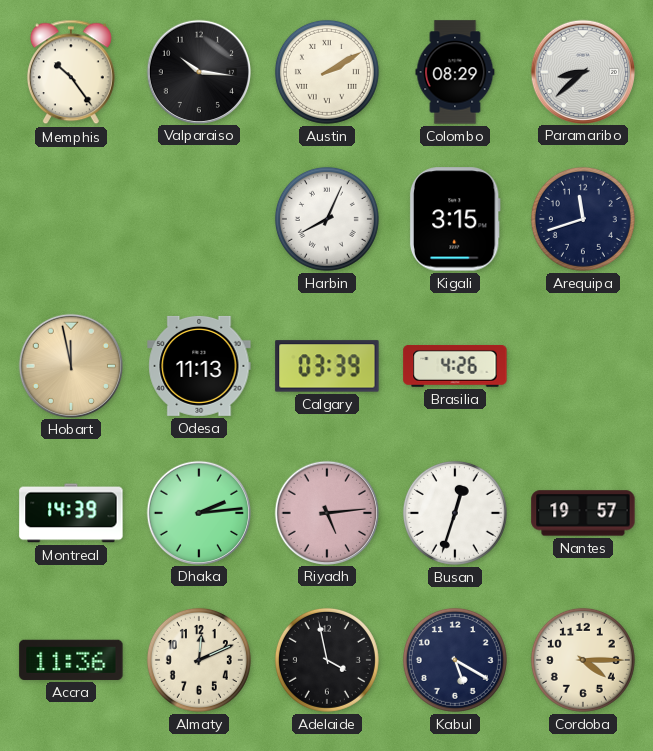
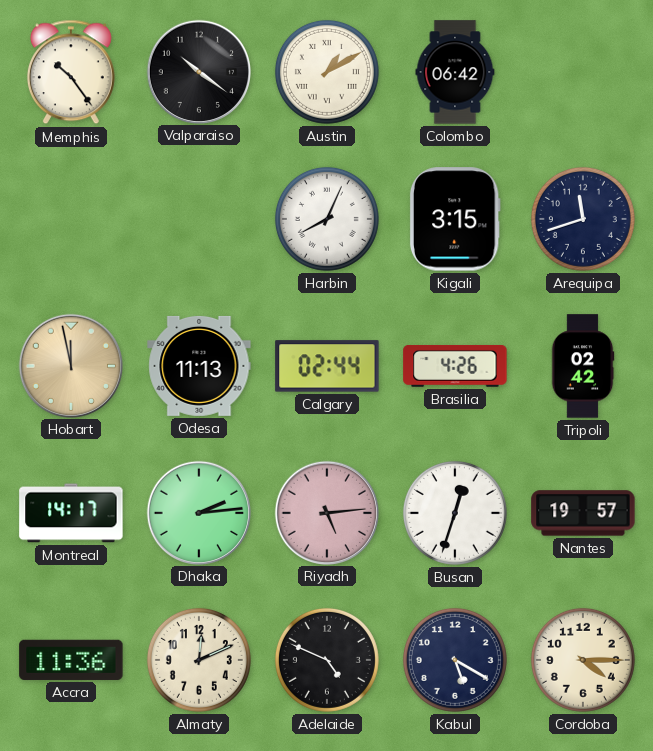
Valparaiso: 10:16 -> 10:21
Austin: 2:10 -> 1:10
Colombo: 08:29 -> 06:42
Paramaribo: 8:38 -> none
Calgary: 03:39 -> 02:44
Tripoli: none -> 02:42
Montreal: 14:39 -> 14:17
Adelaide: 3:58 -> 4:49
